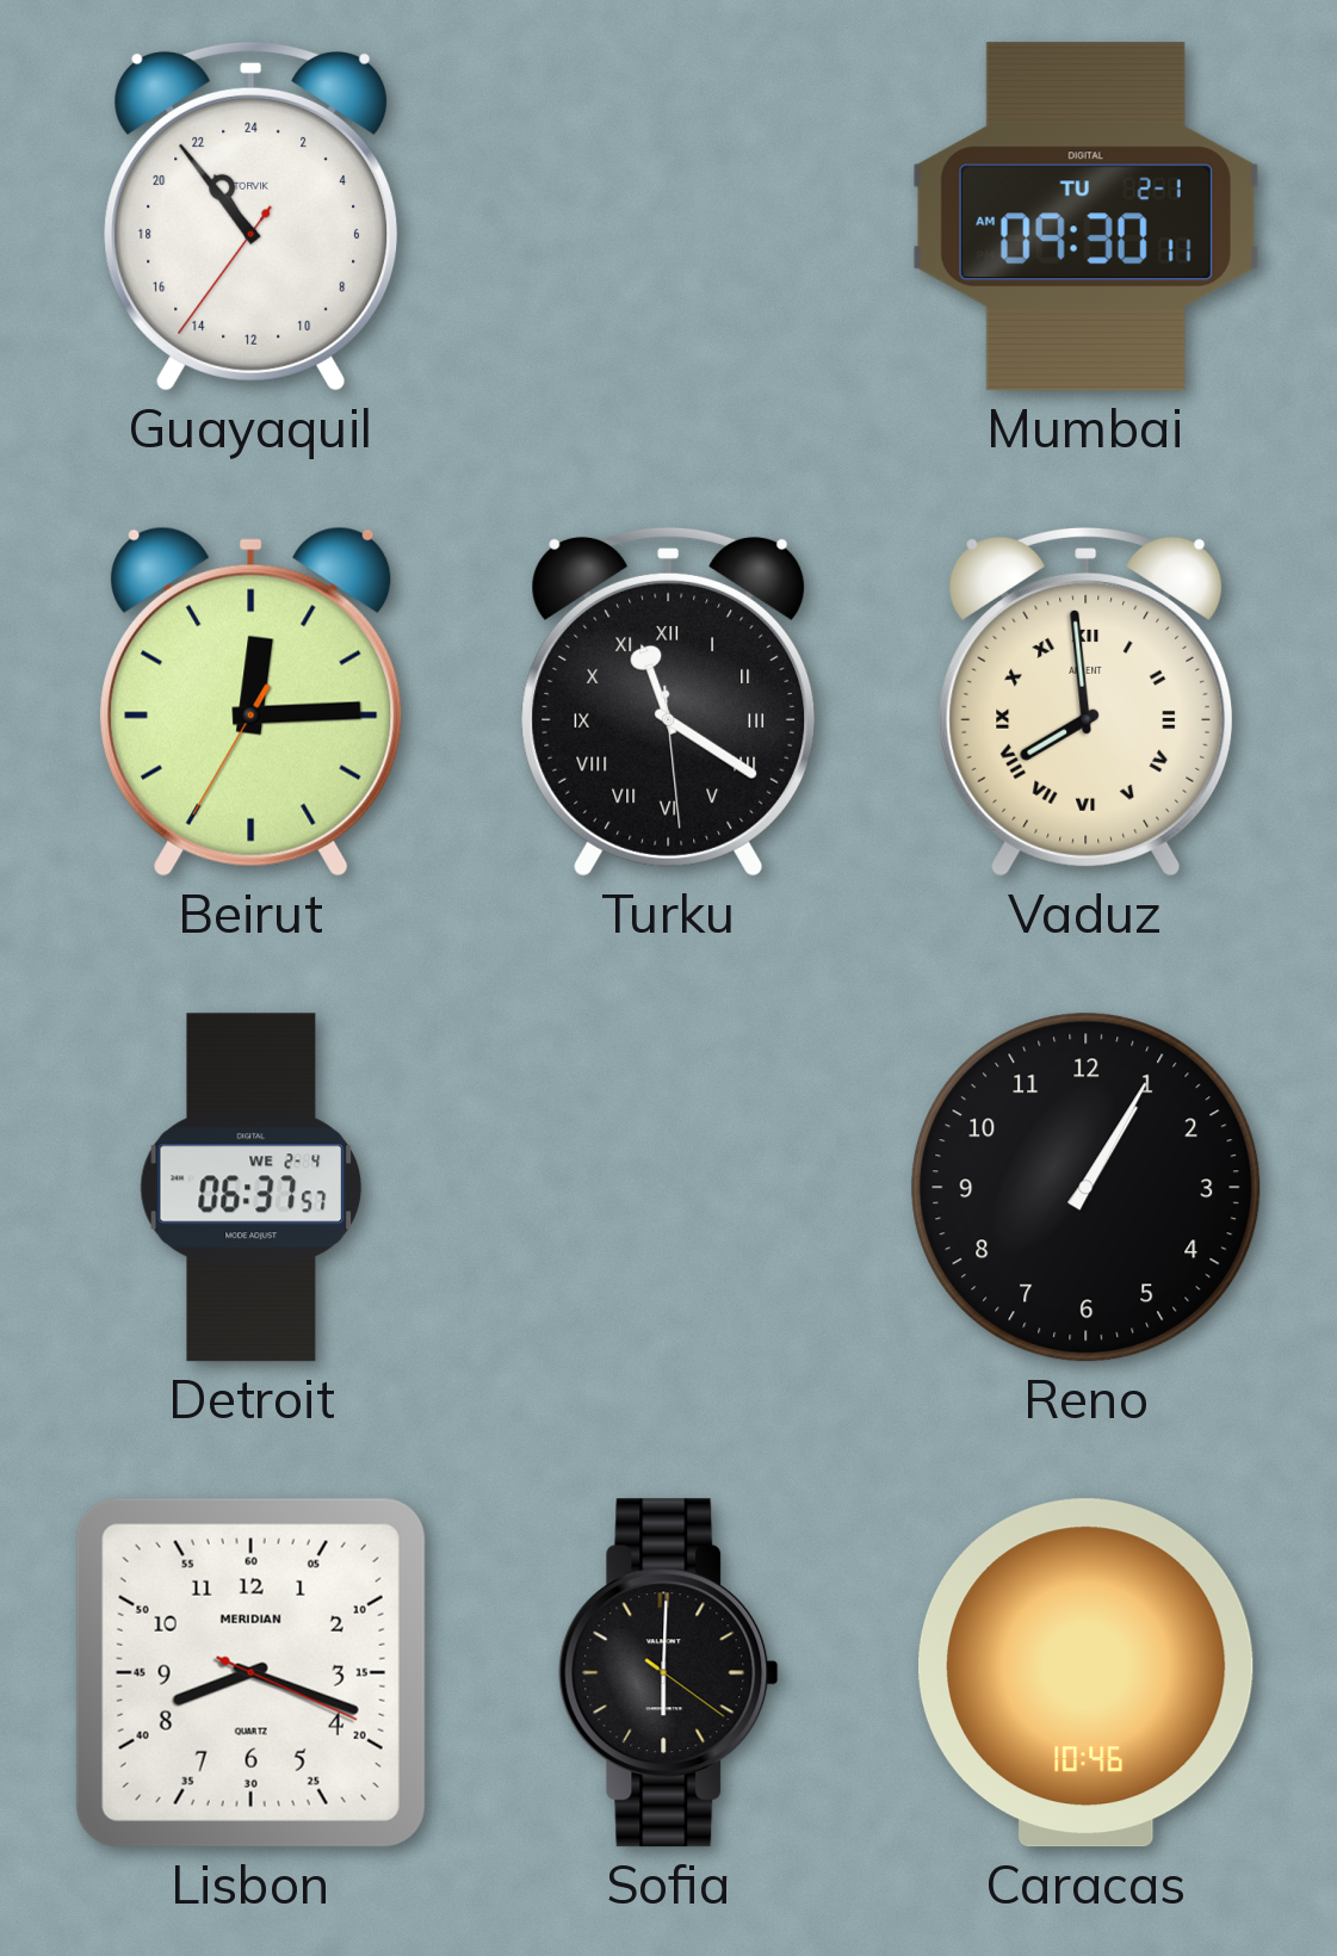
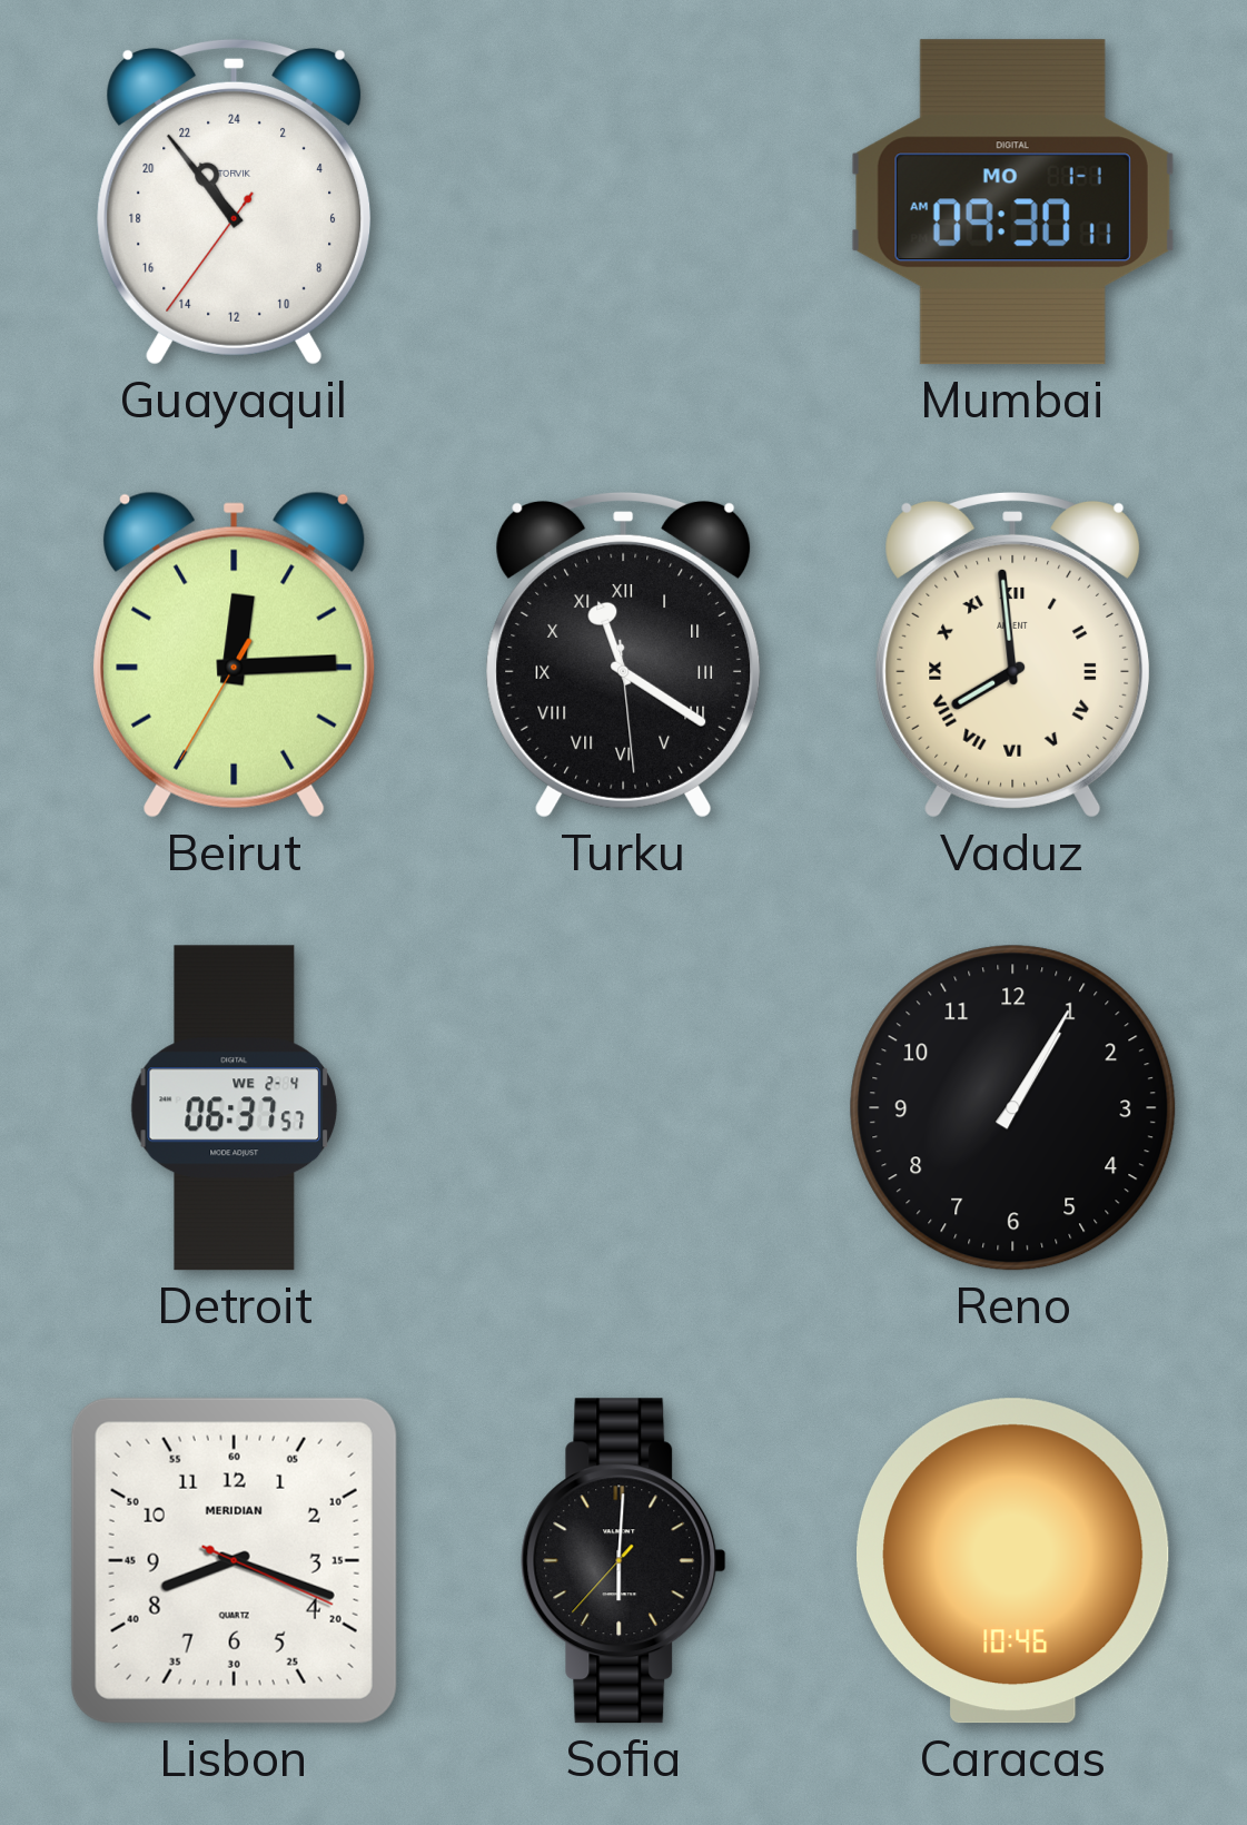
Mumbai date: TU 2-1 -> MO 1-1
Sofia: 6:00:21 -> 6:00:37
